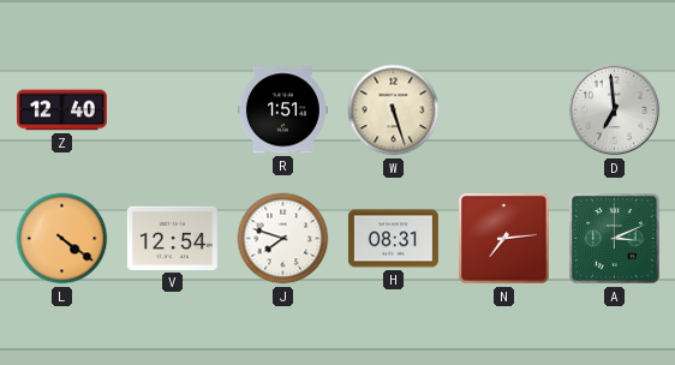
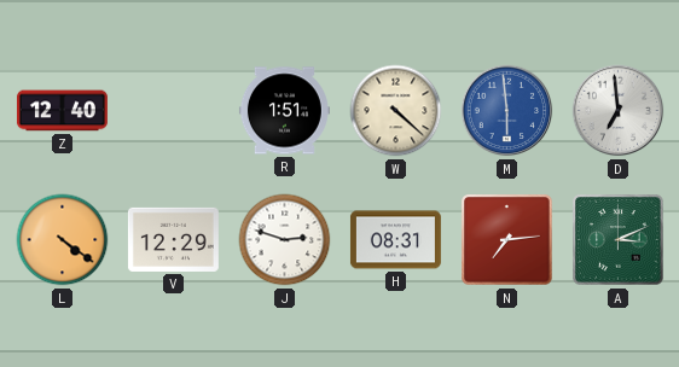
W: 5:27 -> 4:22
M: none -> 5:59
V: 12:54 -> 12:29
J: 7:48 -> 2:48
